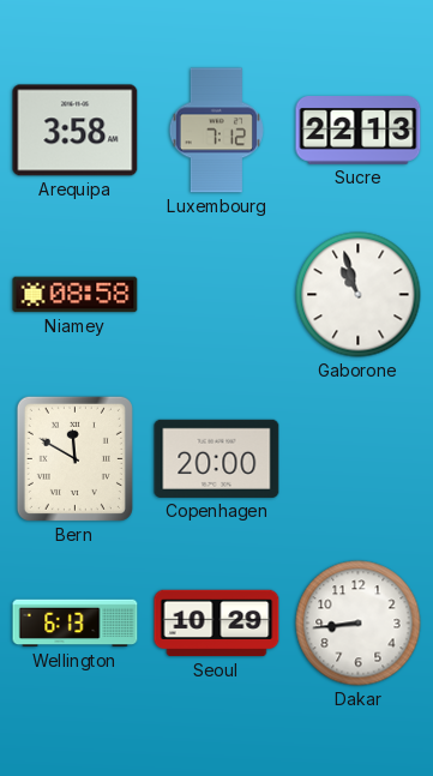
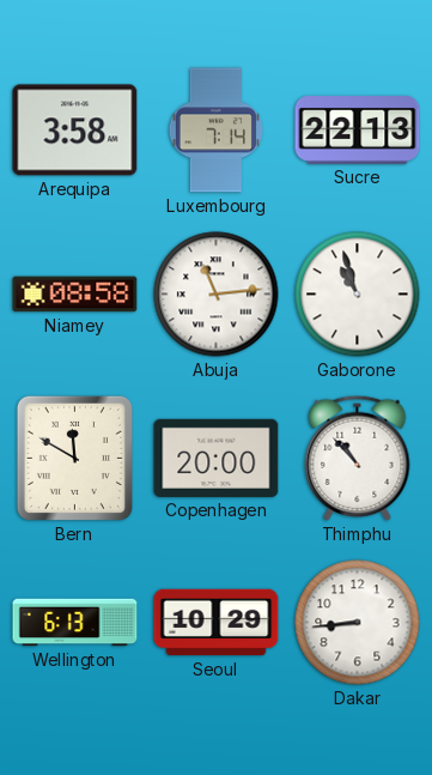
Luxembourg: 7:12 -> 7:14
Abuja: none -> 11:14
Thimphu: none -> 10:53
